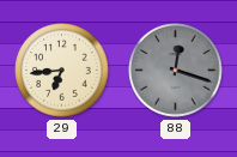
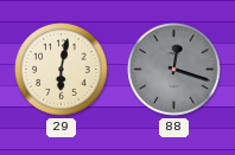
29: 6:44 -> 6:02
